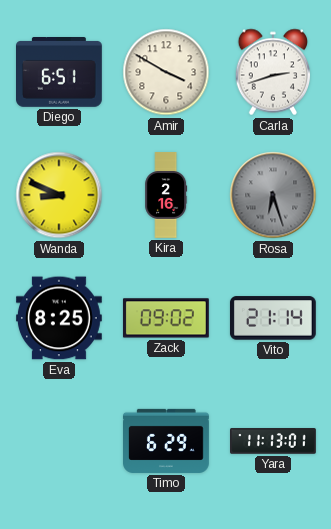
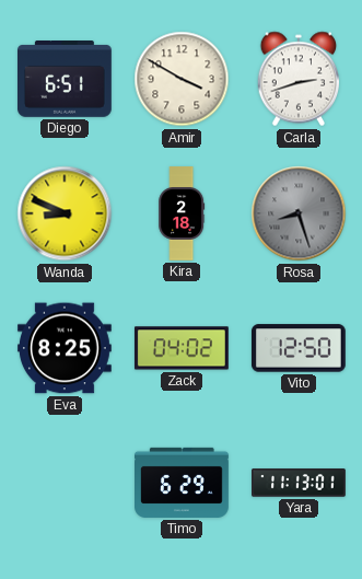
Kira: 2:16 -> 2:18
Rosa: 6:27 -> 8:27
Zack: 09:02 -> 04:02
Vito: 21:14 -> 12:50
